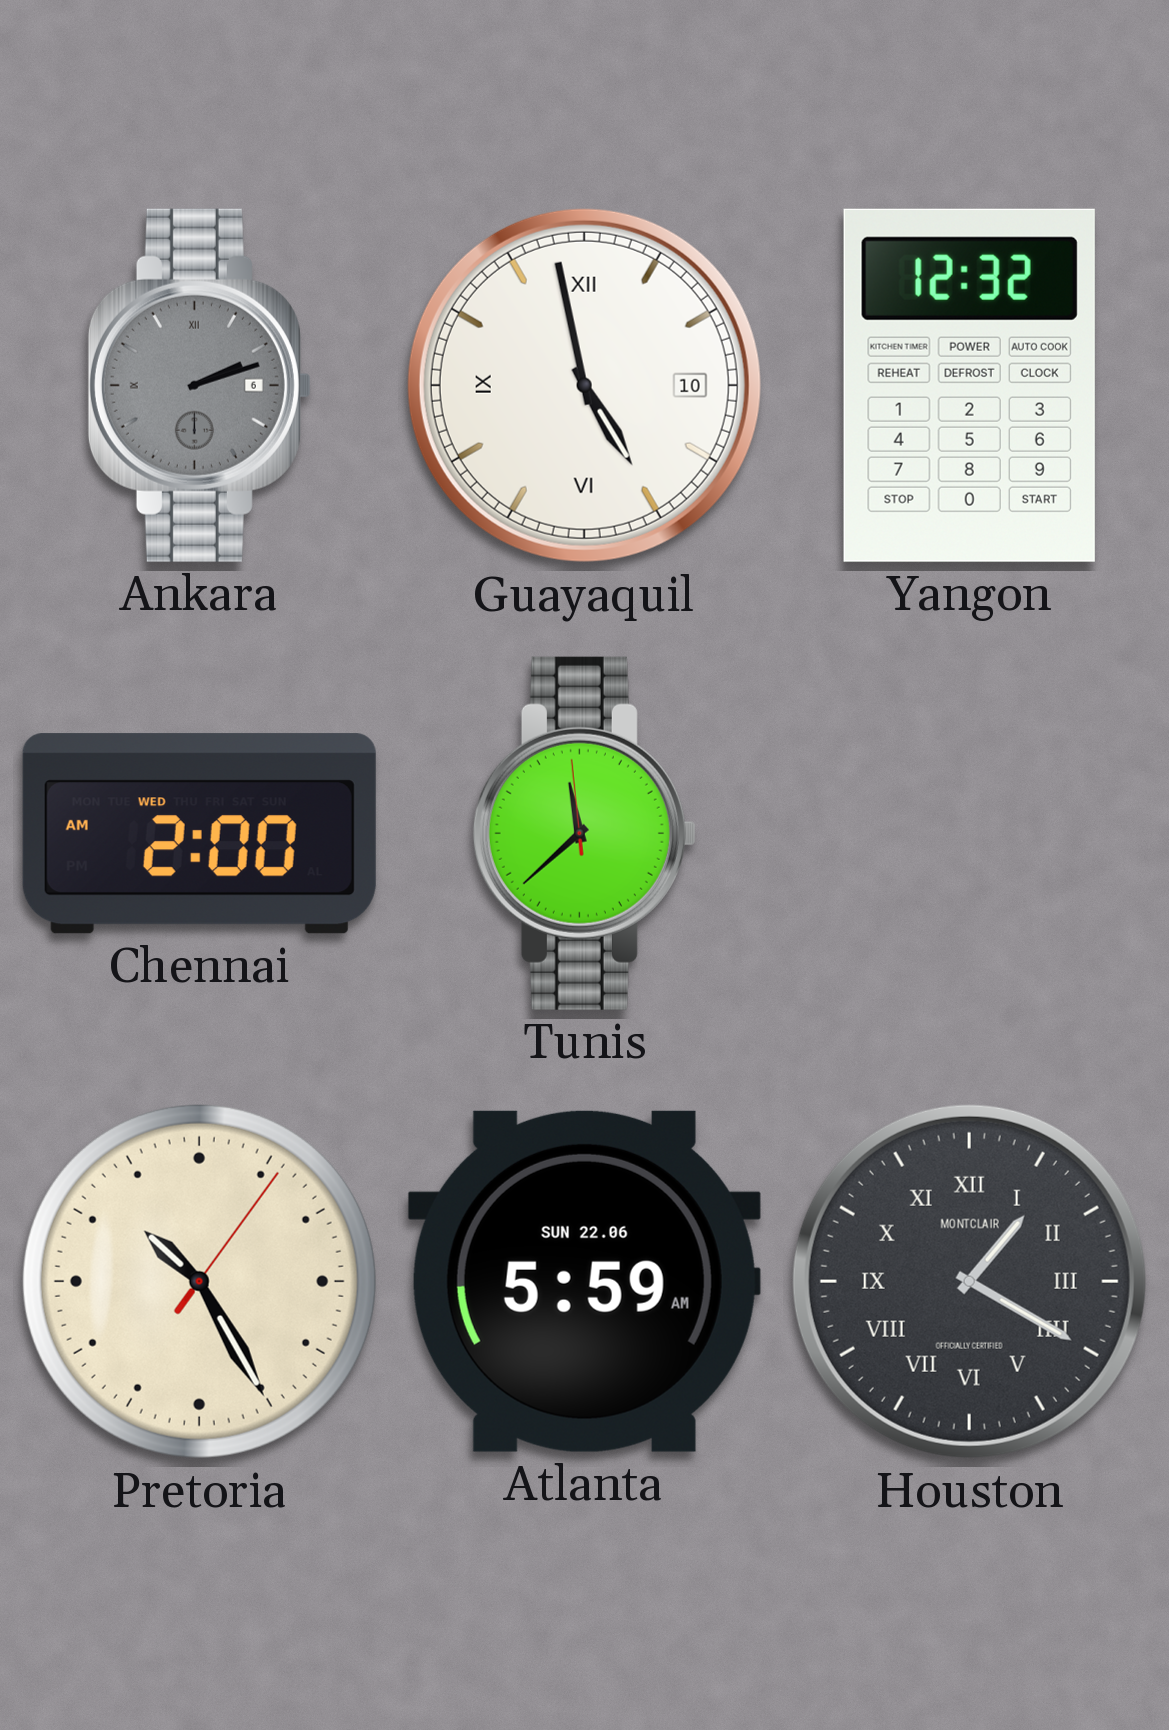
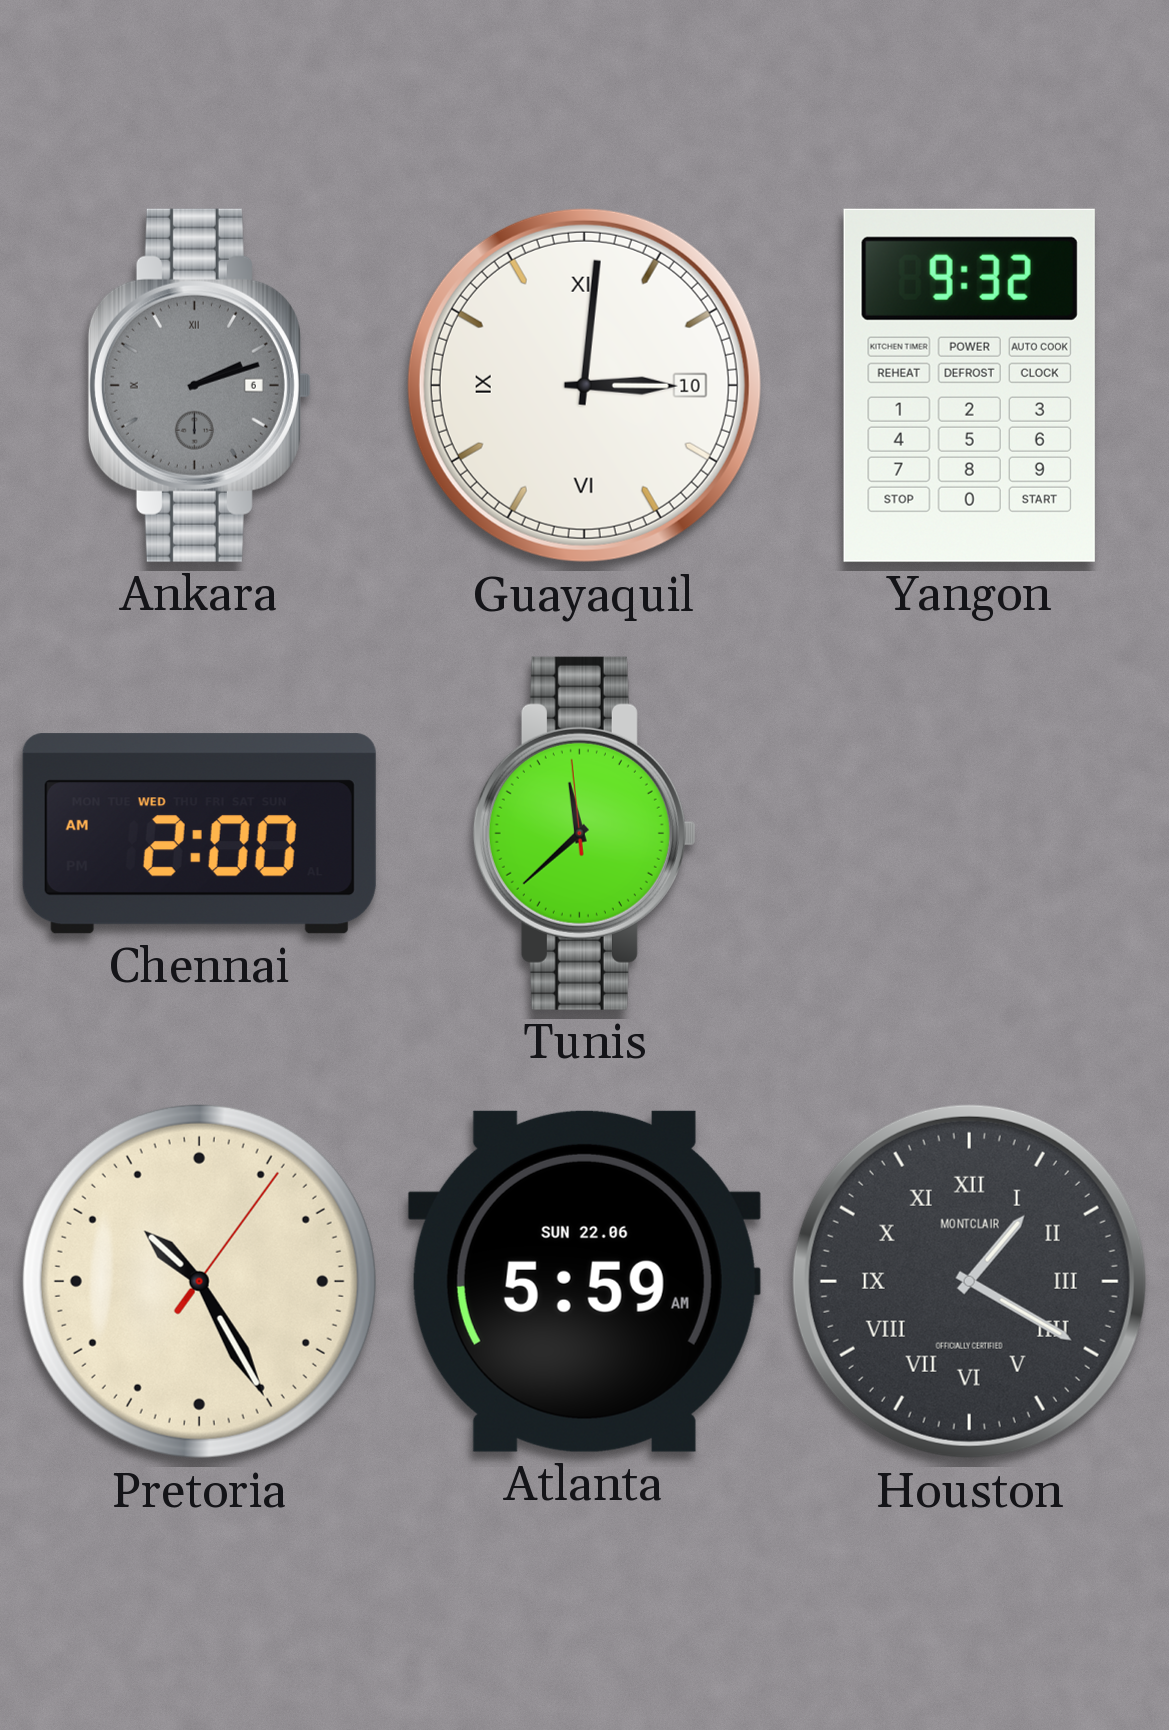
Guayaquil: 4:58 -> 3:01
Yangon: 12:32 -> 9:32
